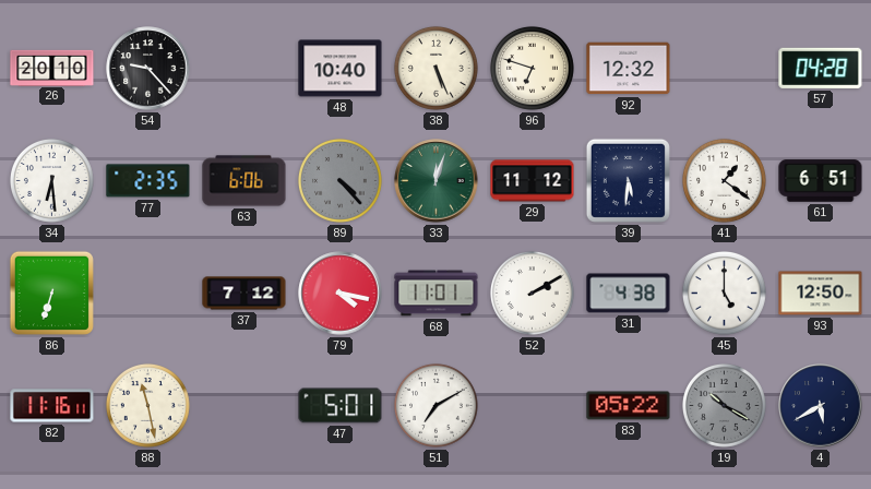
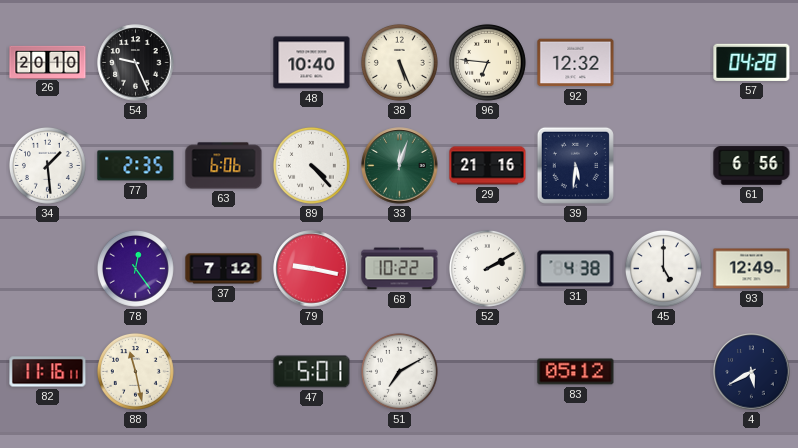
54: 9:23 -> 9:26
96: 6:48 -> 6:46
34: 6:29 -> 1:29
89 dial: grey -> white
29: 11:12 -> 21:16
41: 1:21 -> none
61: 6:51 -> 6:56
86: 6:33 -> none
78: none -> 12:24
79: 4:17 -> 9:17
68: 11:01 -> 10:22
93: 12:50 -> 12:49
83: 05:22 -> 05:12
19: 10:20 -> none
